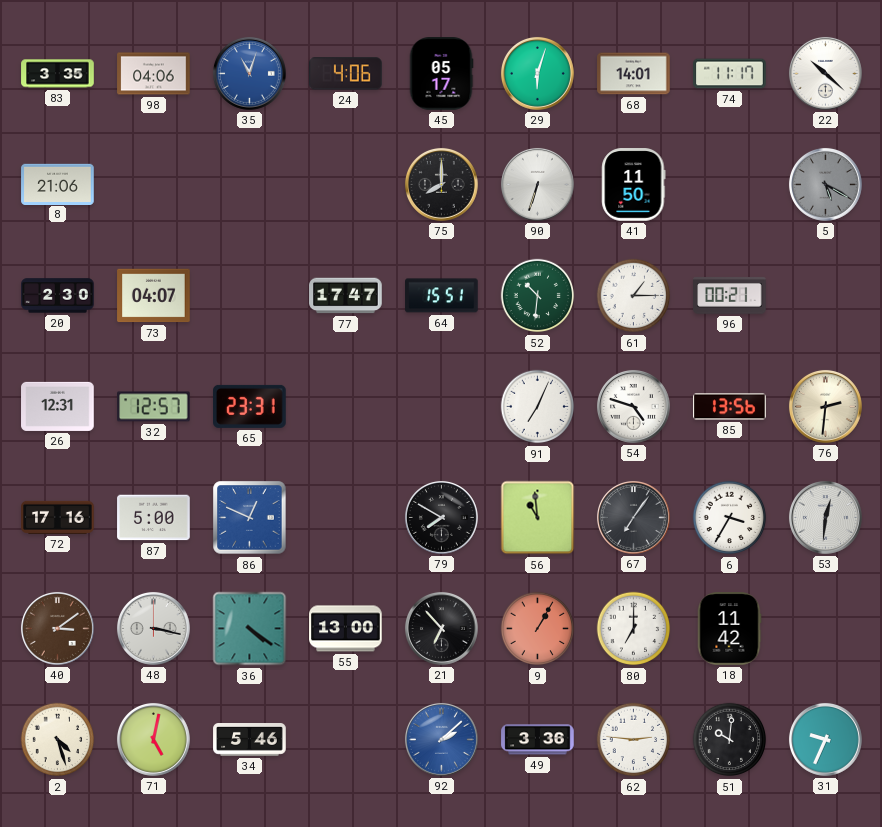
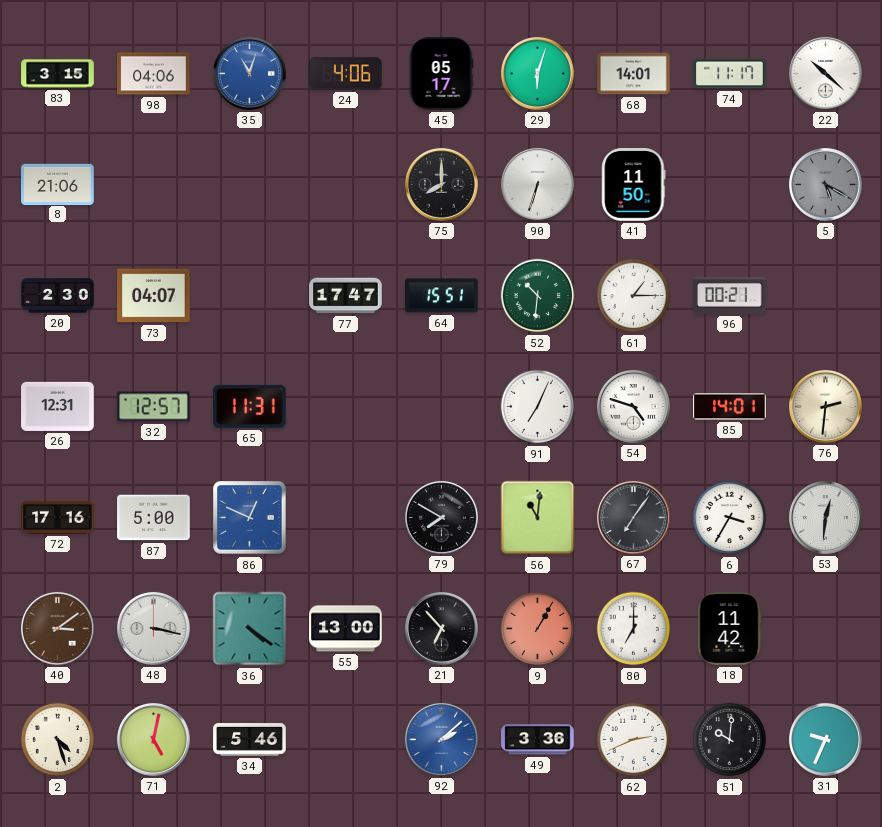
83: 3:35 -> 3:15
65: 23:31 -> 11:31
85: 13:56 -> 14:01
56: 10:59 -> 11:01
62: 2:46 -> 2:41
